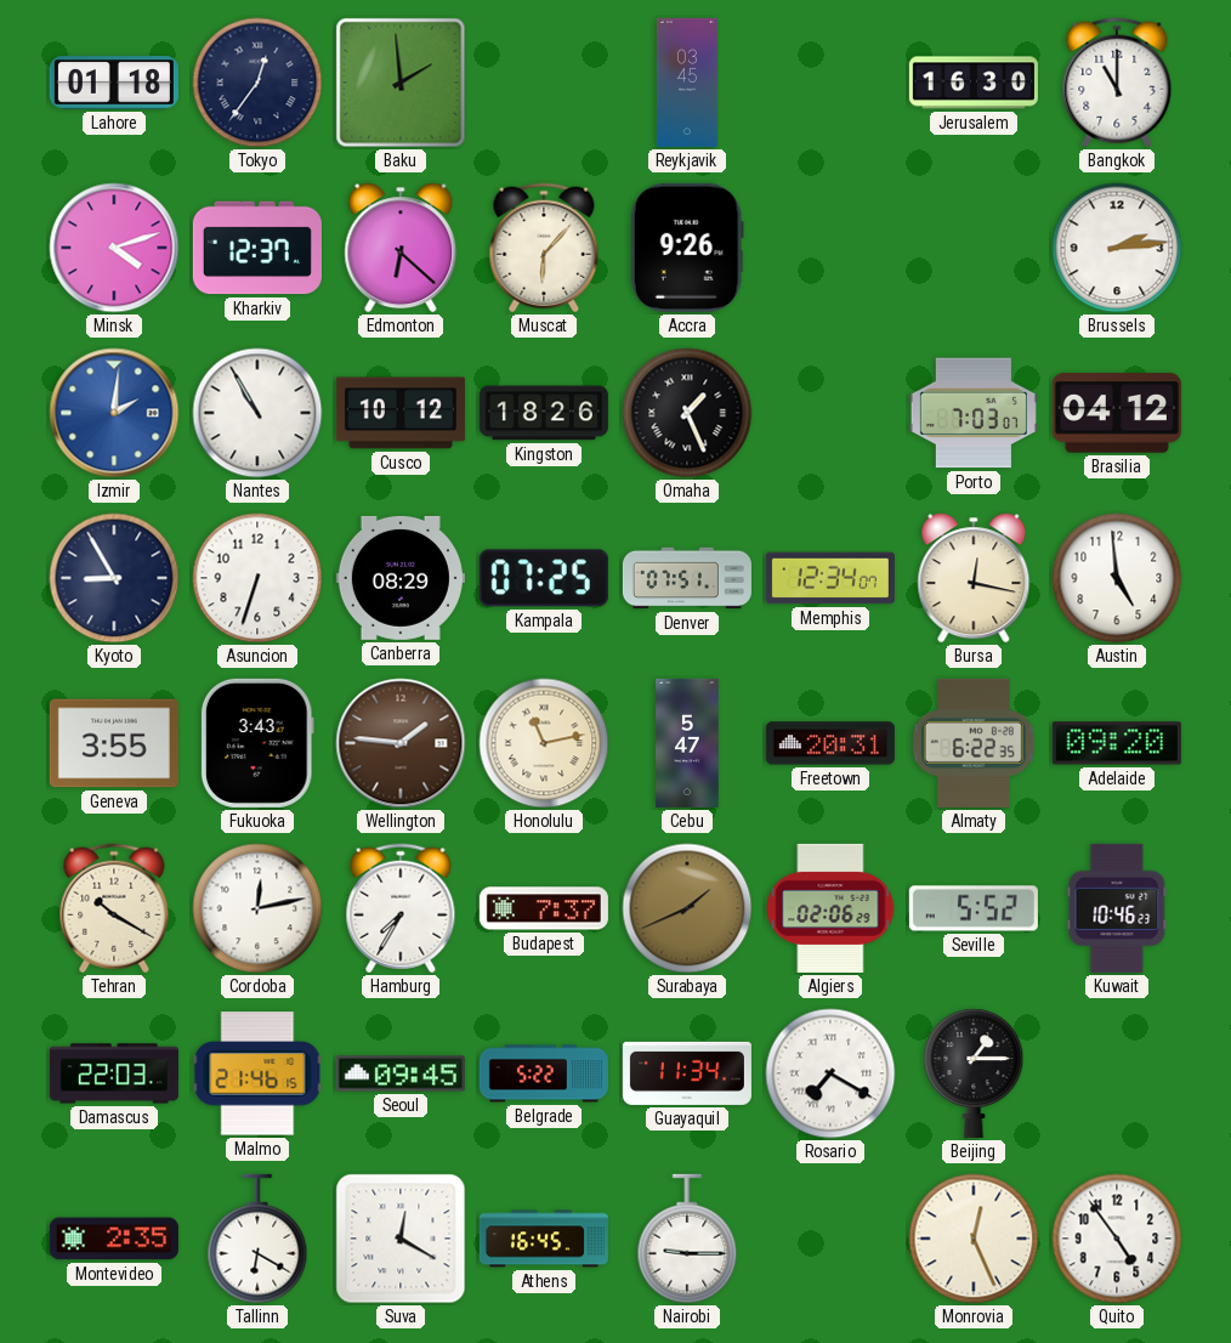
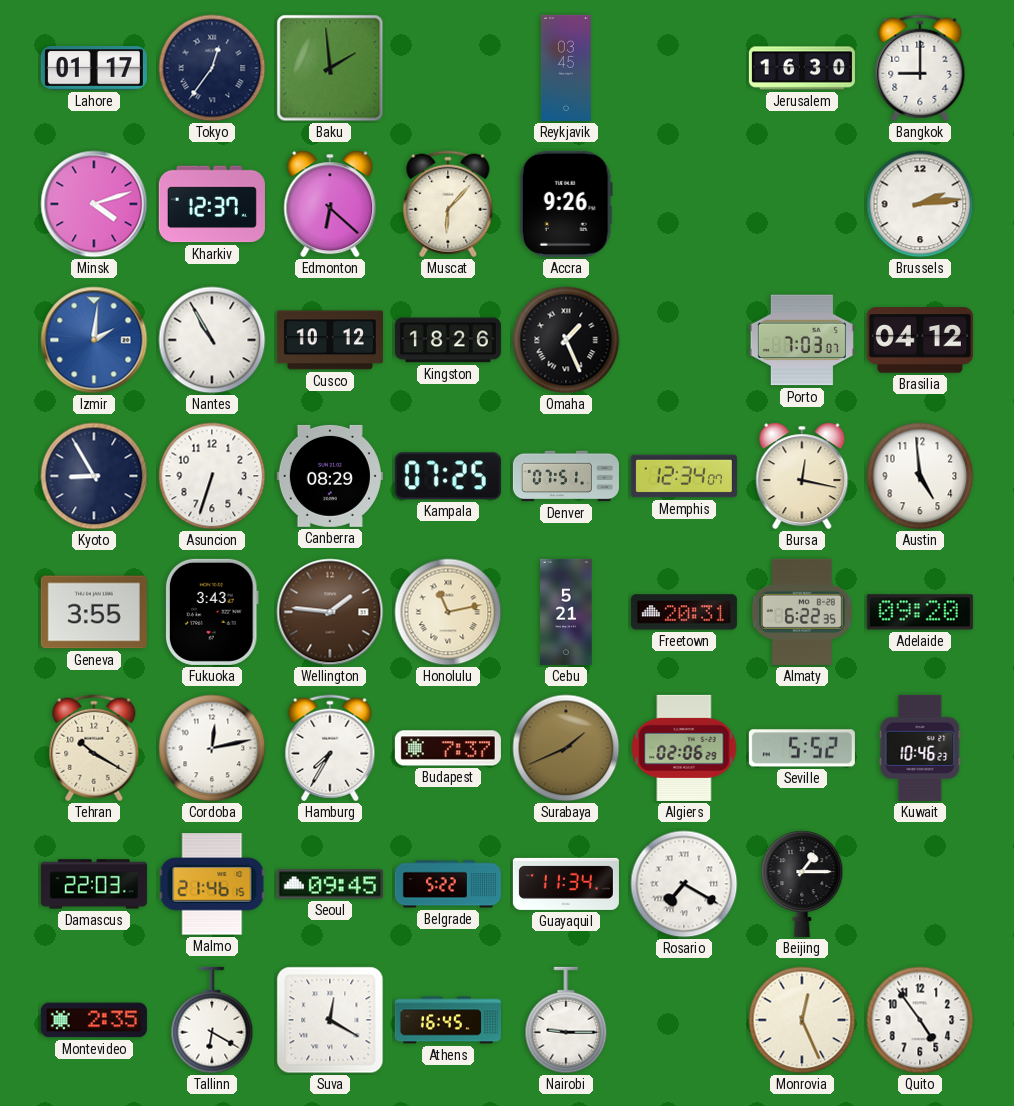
Lahore: 01:18 -> 01:17
Bangkok: 11:00 -> 9:00
Cebu: 5:47 -> 5:21
